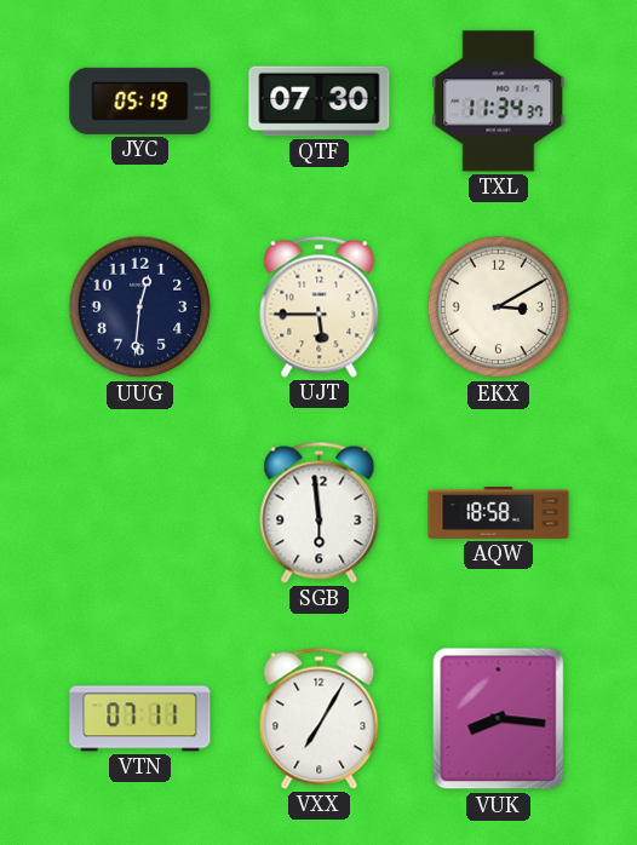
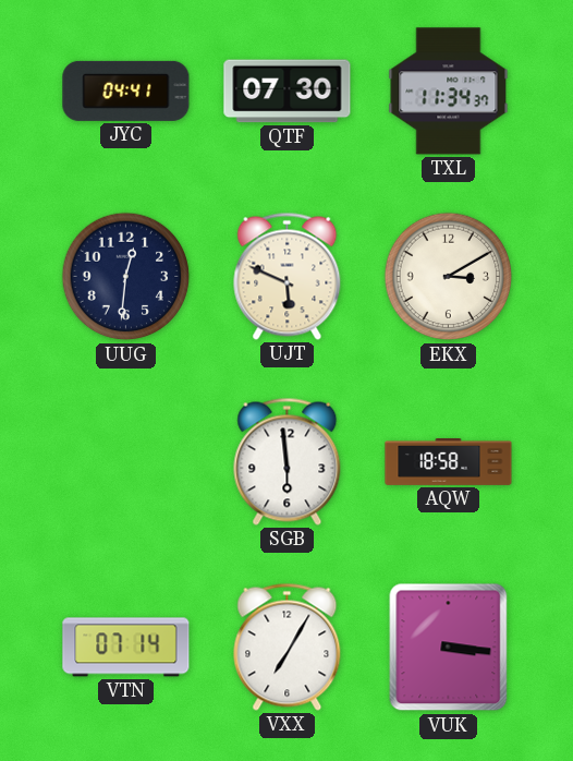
JYC: 05:19 -> 04:41
UJT: 5:45 -> 5:49
VTN: 07:11 -> 07:14
VUK: 8:16 -> 3:16
